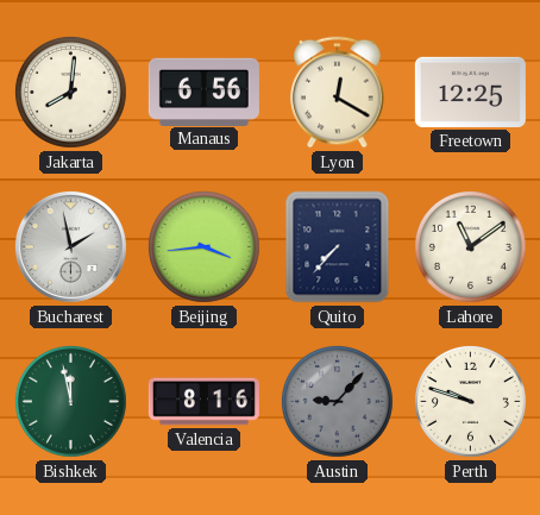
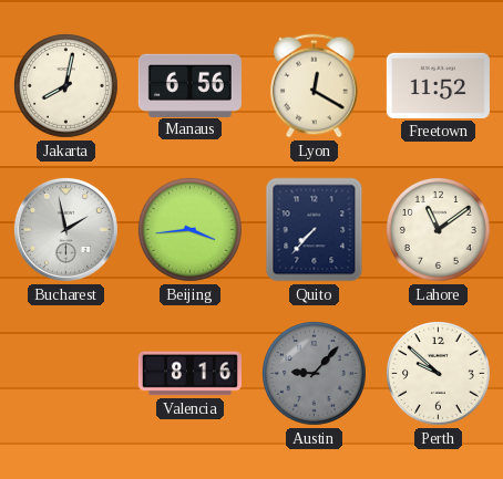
Jakarta: 8:01 -> 8:02
Freetown: 12:25 -> 11:52
Bishkek: 11:58 -> none
Perth: 9:48 -> 9:52
